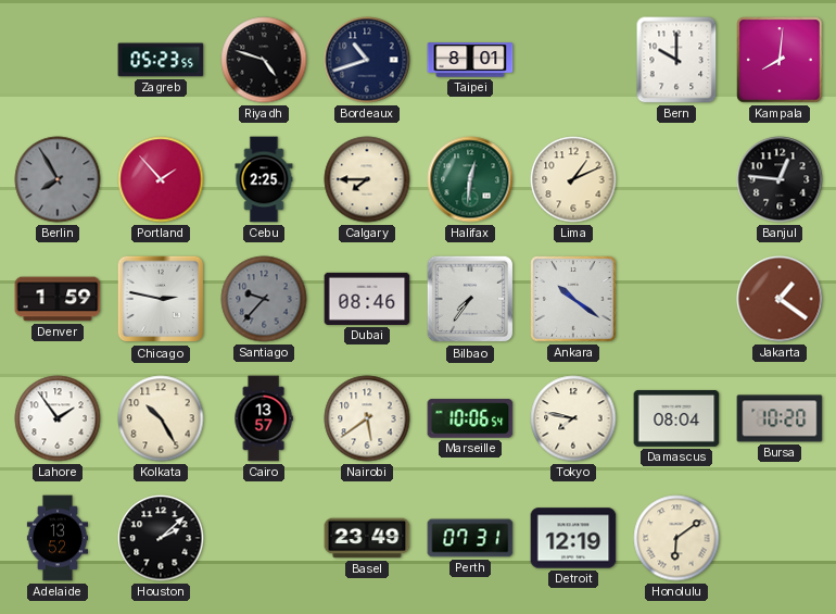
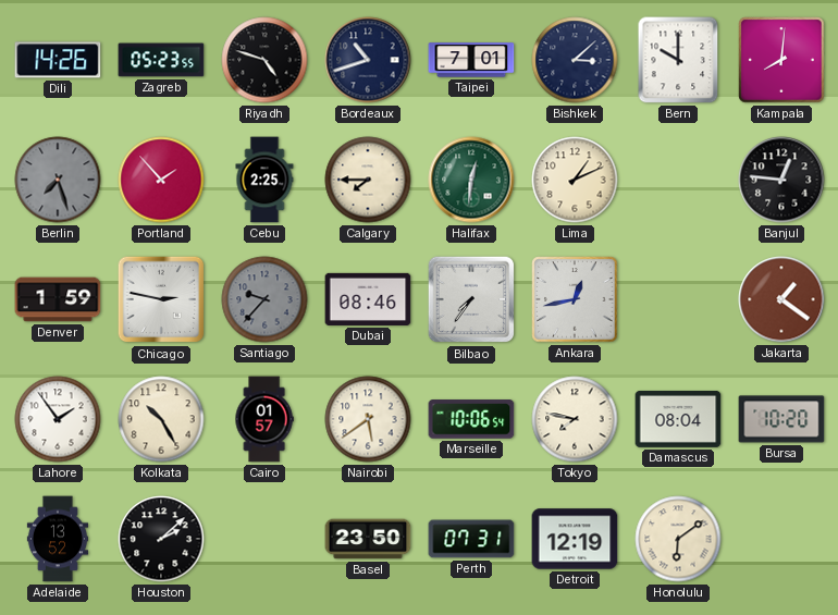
Dili: none -> 14:26
Taipei: 8:01 -> 7:01
Bishkek: none -> 3:08
Berlin: 7:55 -> 7:27
Ankara: 10:21 -> 12:43
Cairo: 13:57 -> 01:57
Basel: 23:49 -> 23:50
